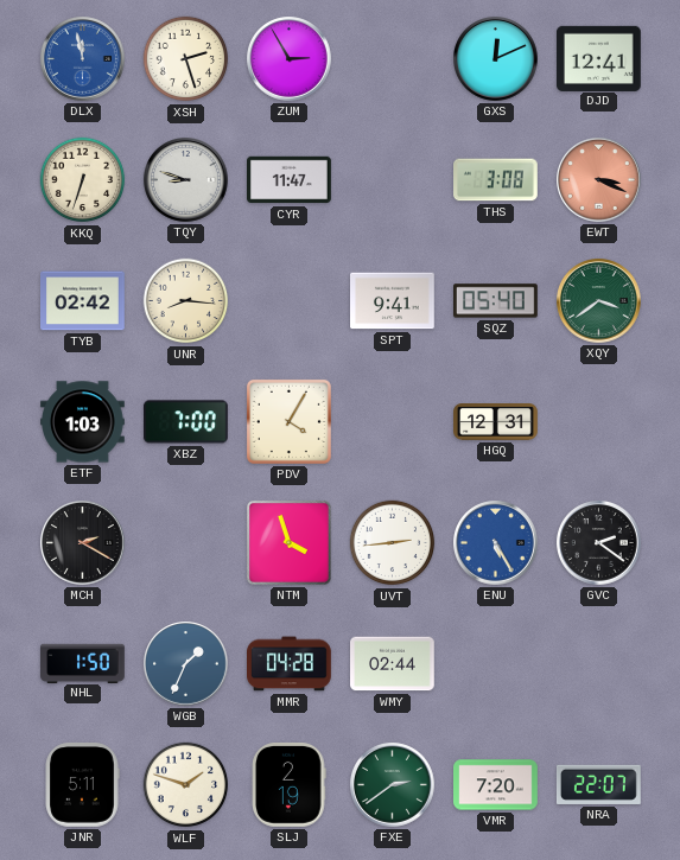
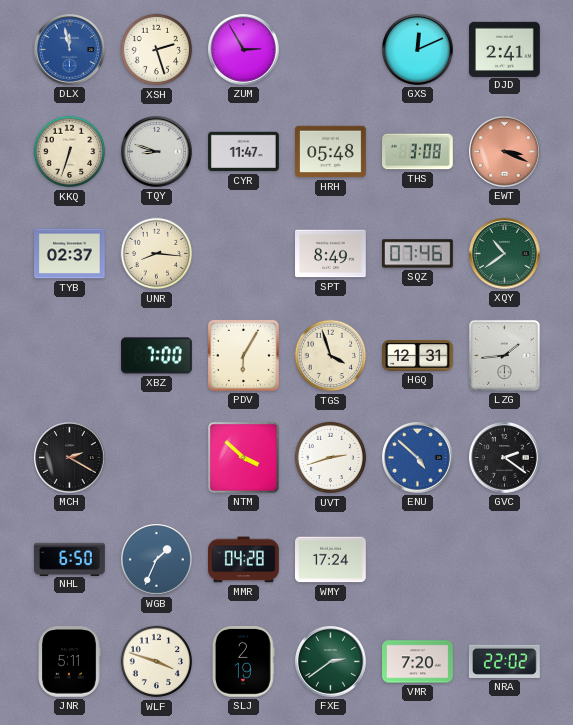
DJD: 12:41 -> 2:41
HRH: none -> 05:48
TYB: 02:42 -> 02:37
SPT: 9:41 -> 8:49
SQZ: 05:40 -> 07:46
XQY: 3:39 -> 10:39
ETF: 1:03 -> none
PDV: 4:05 -> 6:05
TGS: none -> 3:57
LZG: none -> 1:44
NTM: 3:57 -> 3:52
UVT: 2:44 -> 2:42
ENU: 5:25 -> 4:52
NHL: 1:50 -> 6:50
WMY: 02:44 -> 17:24
WLF: 1:48 -> 3:48
NRA: 22:07 -> 22:02
